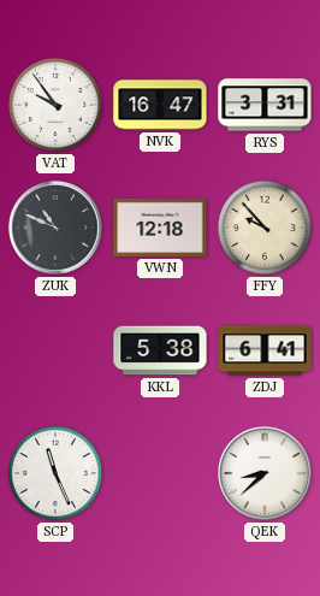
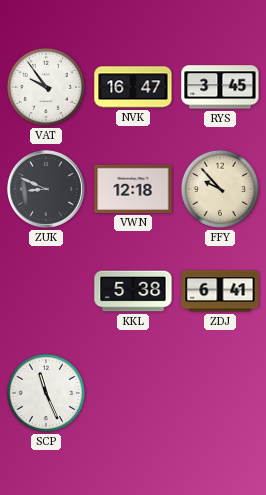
RYS: 3:31 -> 3:45
ZUK: 10:49 -> 8:49
QEK: 8:38 -> none
